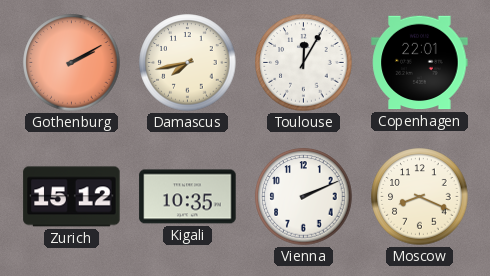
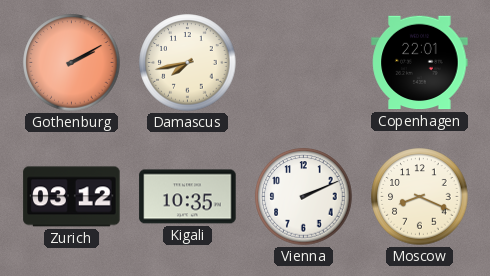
Toulouse: 12:05 -> none
Zurich: 15:12 -> 03:12
